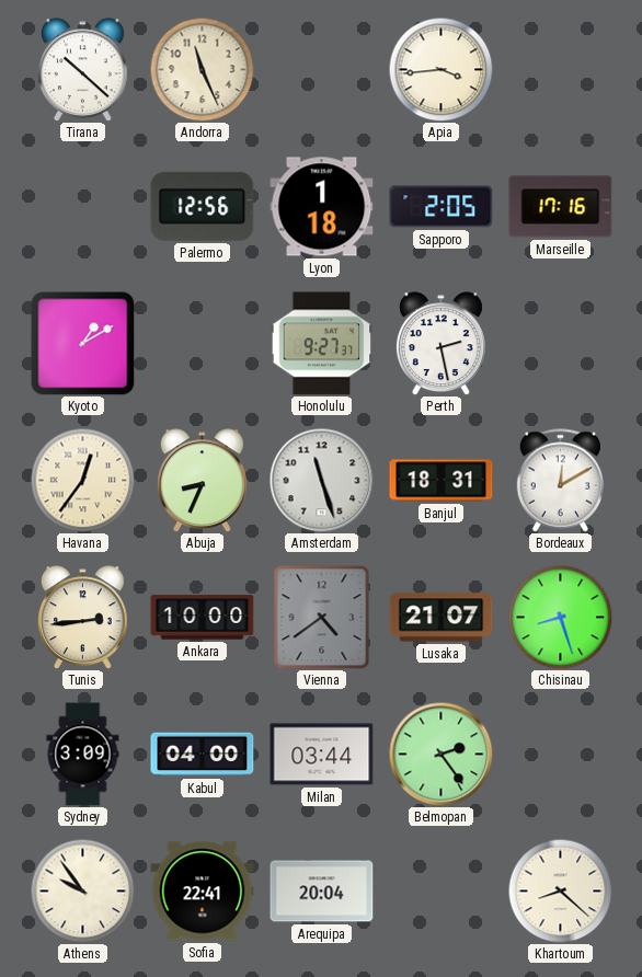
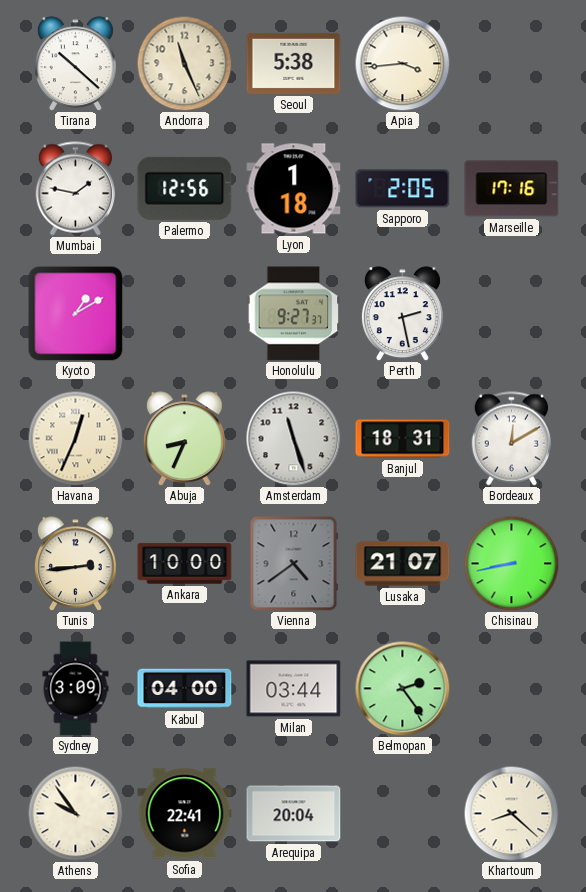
Seoul: none -> 5:38
Mumbai: none -> 1:47
Havana: 12:36 -> 12:34
Chisinau: 8:27 -> 8:43
